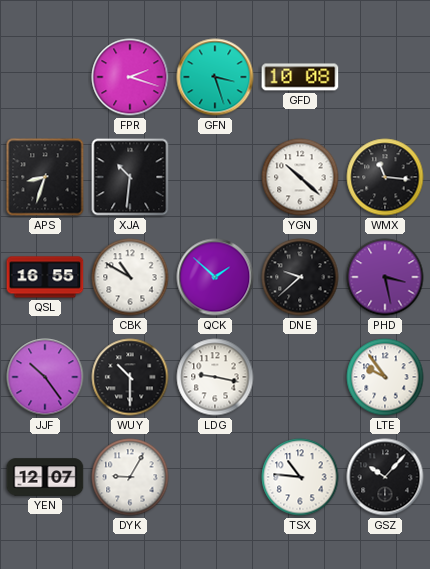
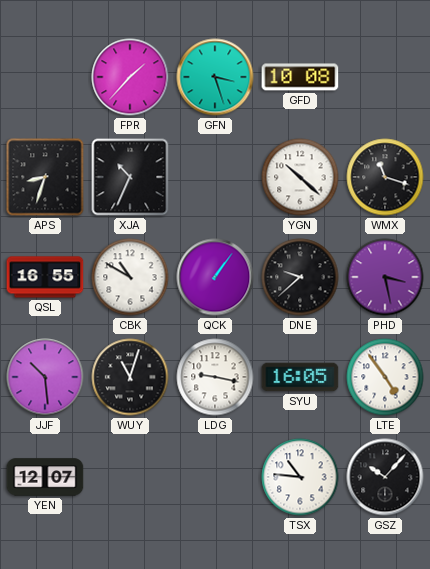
FPR: 2:18 -> 1:37
XJA: 10:31 -> 10:34
WMX: 11:16 -> 11:18
QCK: 1:52 -> 1:06
JJF: 10:24 -> 10:29
WUY: 10:30 -> 11:03
SYU: none -> 16:05
LTE: 9:54 -> 4:54
DYK: 9:05 -> none
